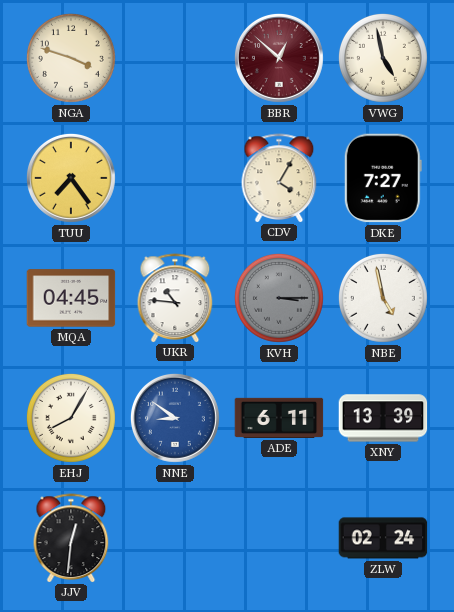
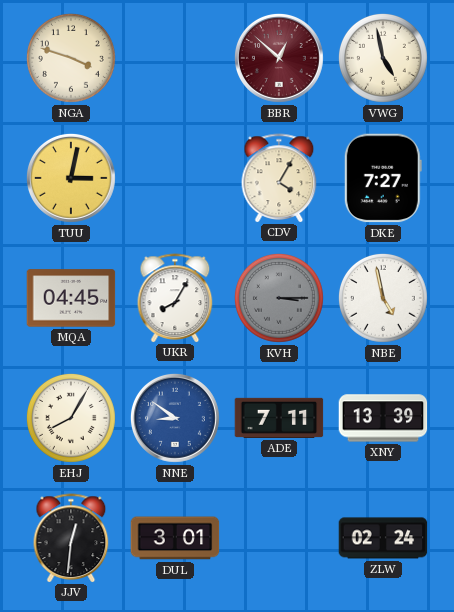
TUU: 7:24 -> 3:02
UKR: 10:46 -> 8:05
ADE: 6:11 -> 7:11
DUL: none -> 3:01
